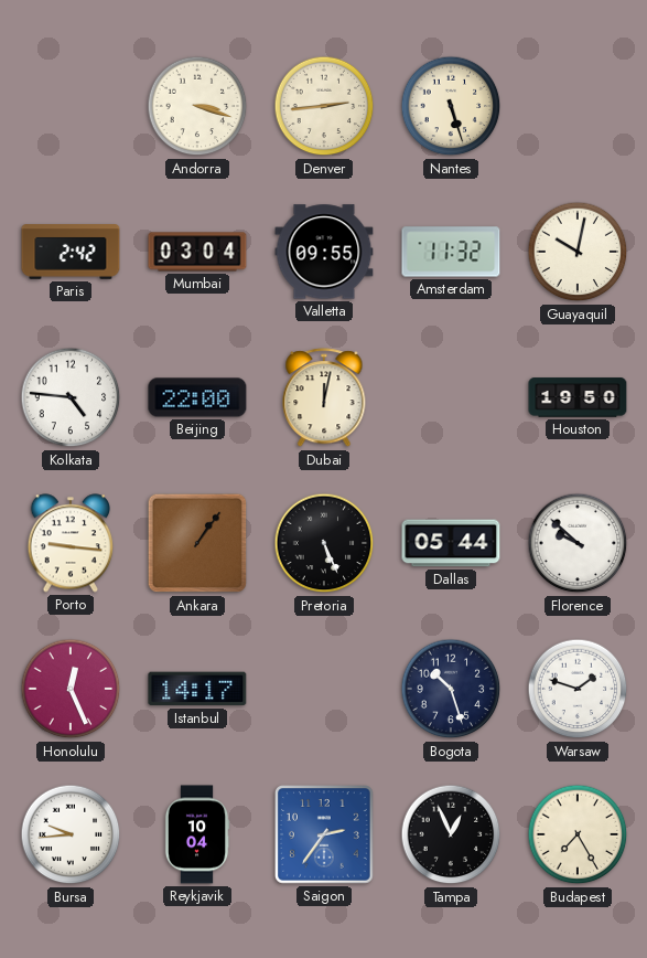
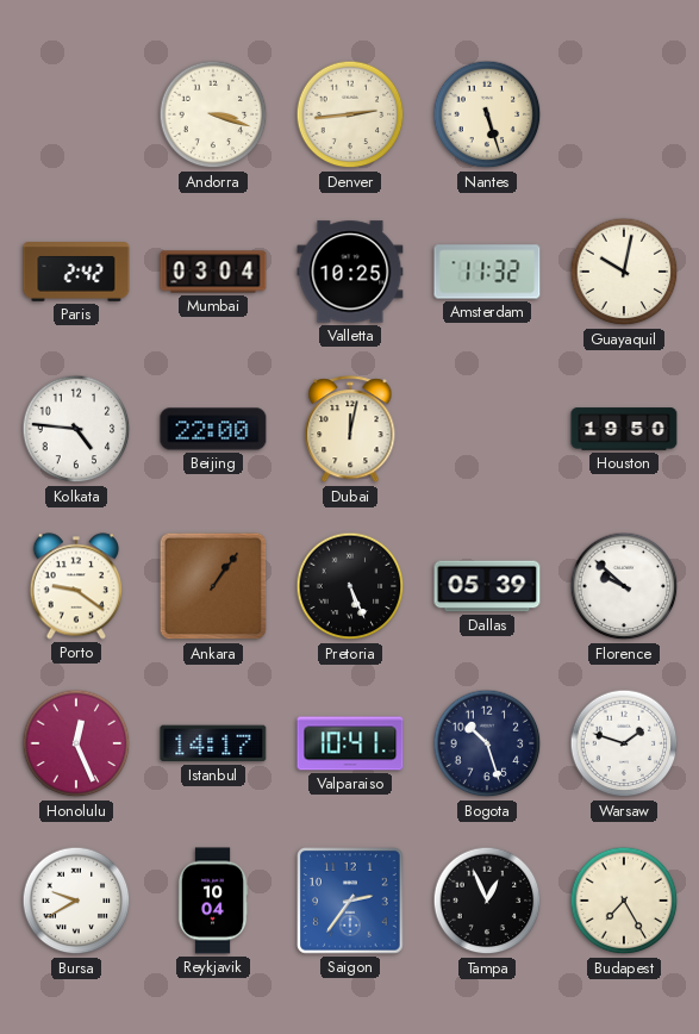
Valletta: 09:55 -> 10:25
Porto: 9:16 -> 9:21
Dallas: 05:44 -> 05:39
Valparaiso: none -> 10:41
Bursa: 9:44 -> 9:40
